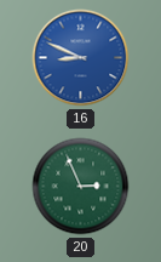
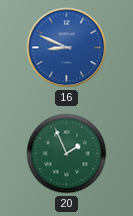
20: 2:56 -> 1:56
